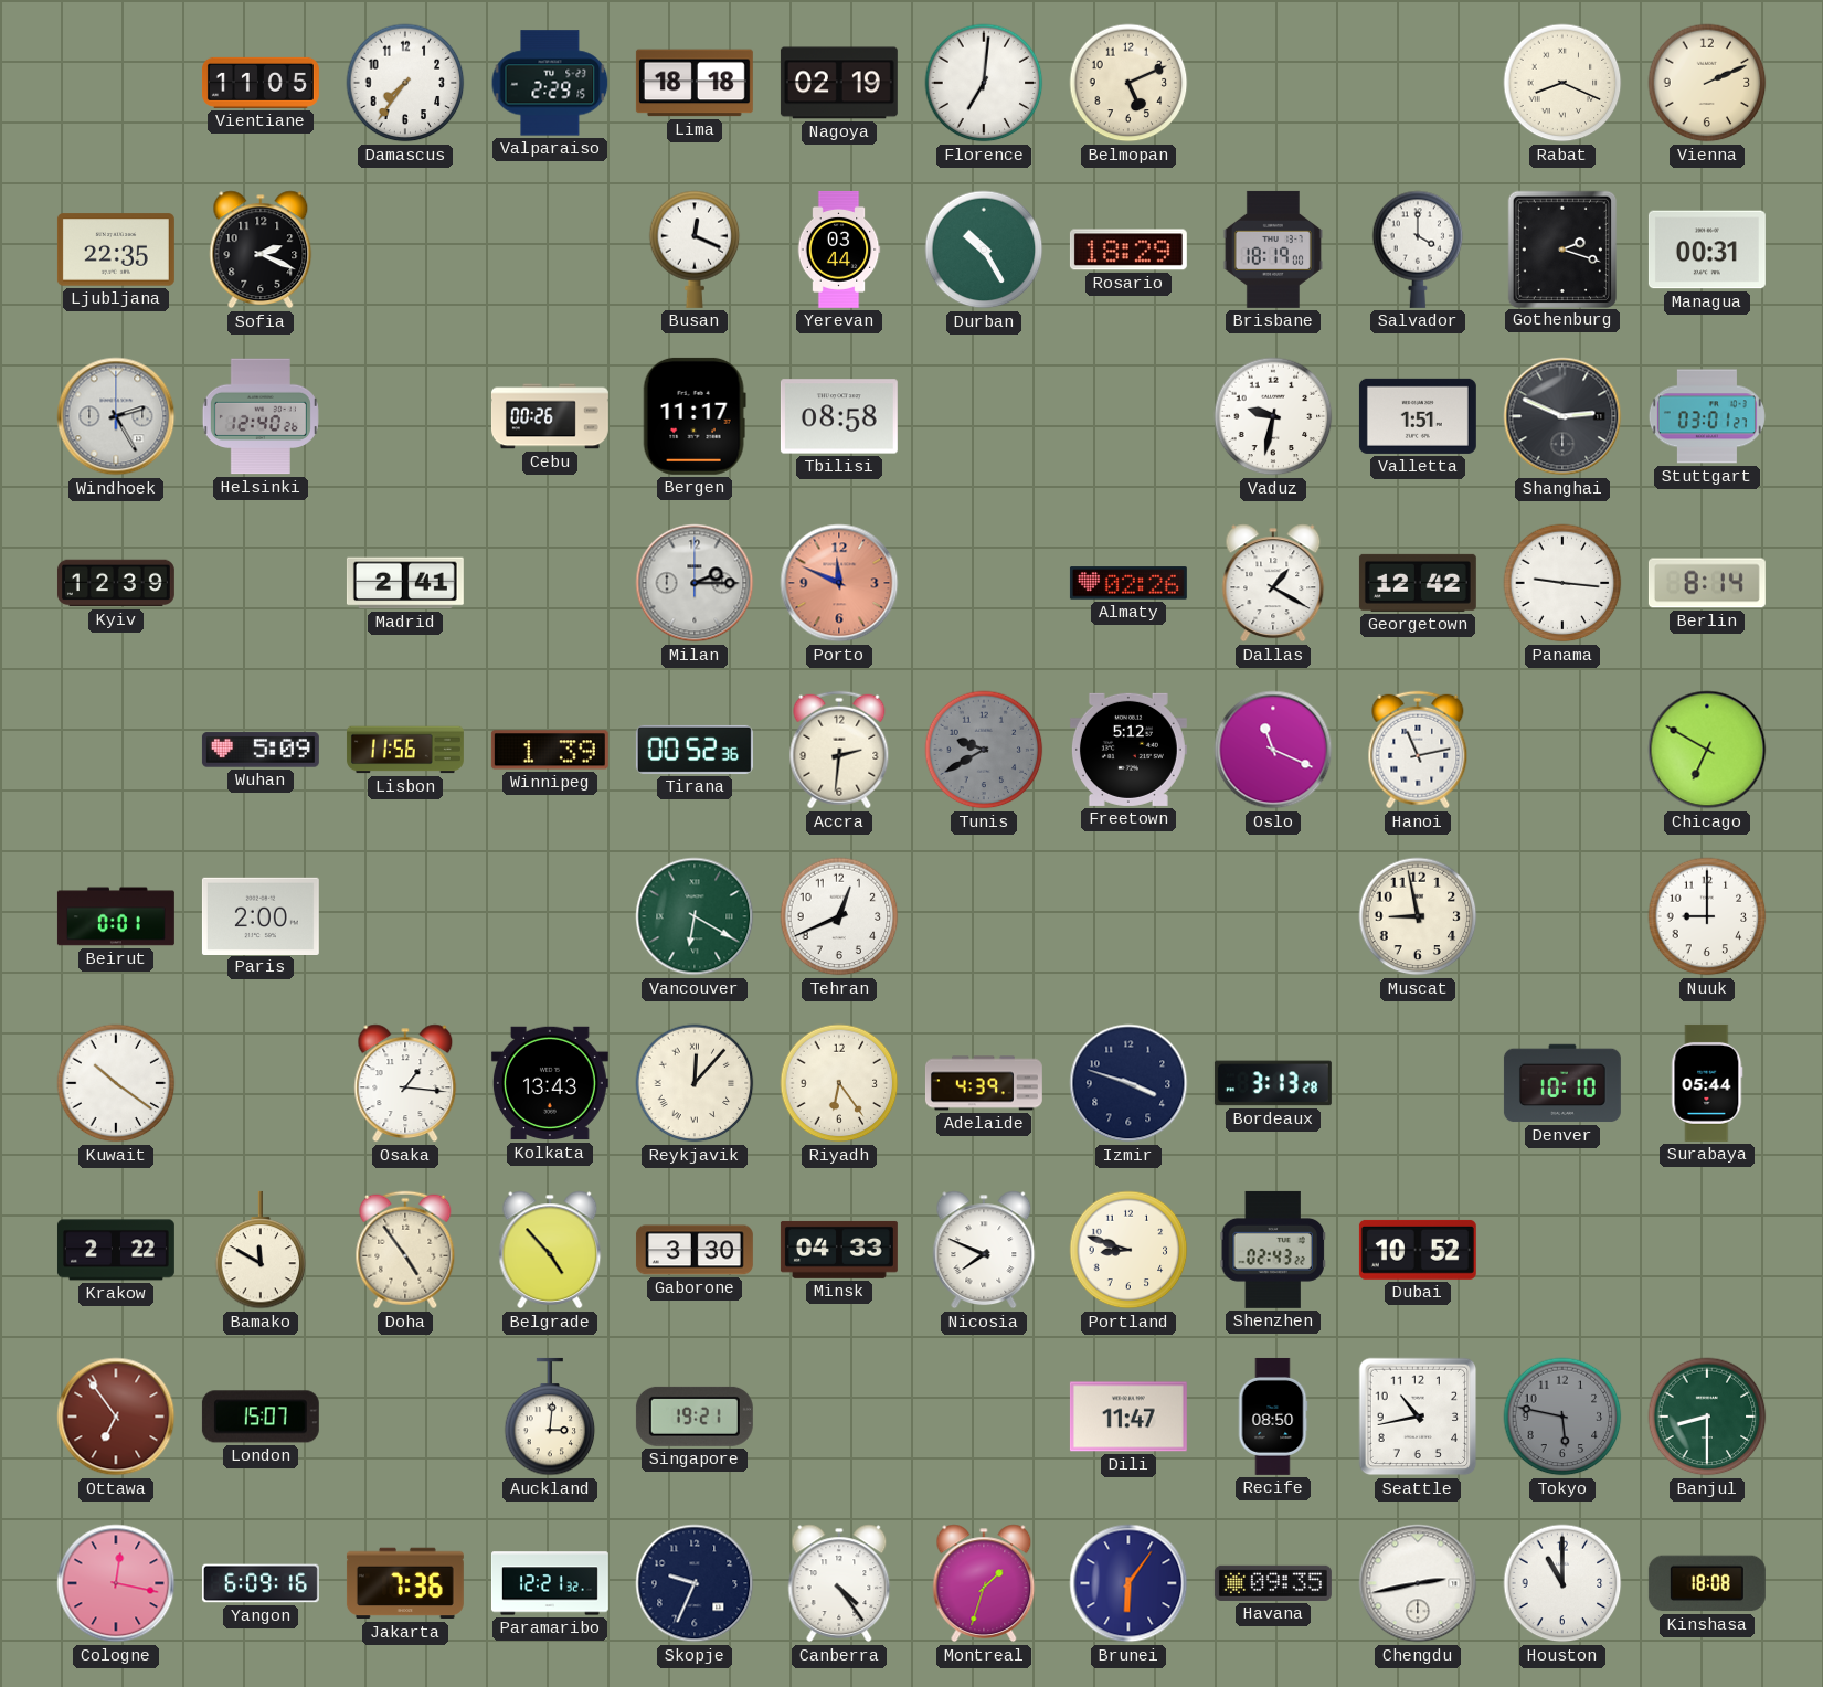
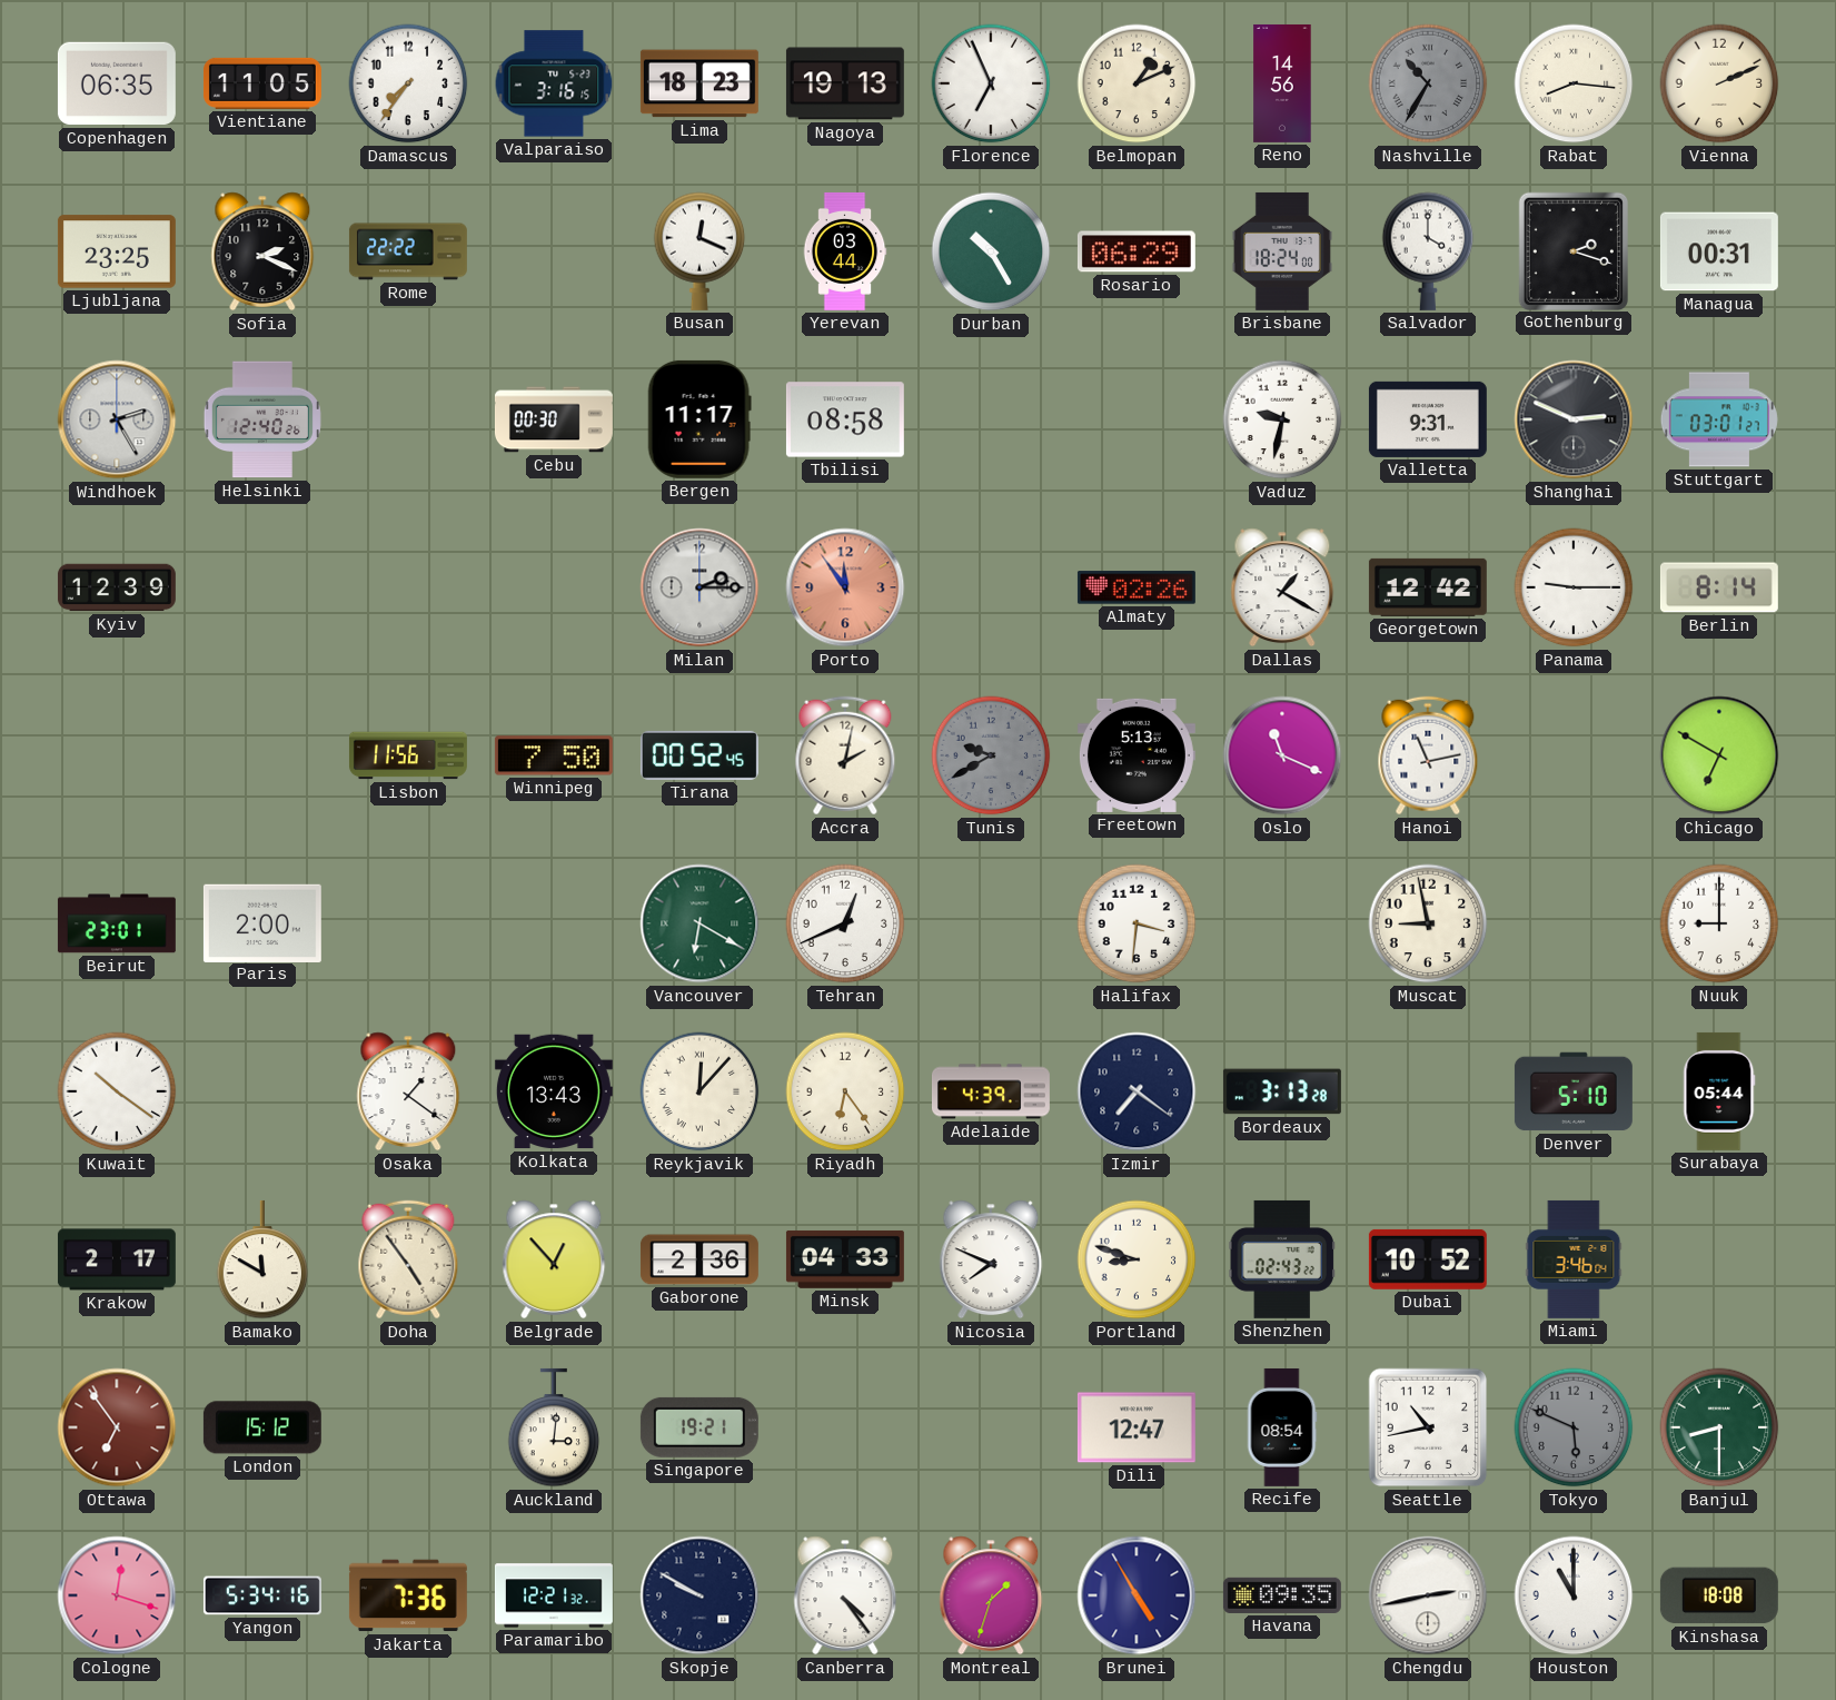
Copenhagen: none -> 06:35
Valparaiso: 2:29 -> 3:16
Lima: 18:18 -> 18:23
Nagoya: 02:19 -> 19:13
Florence: 7:01 -> 6:56
Belmopan: 5:11 -> 1:11
Reno: none -> 14:56
Nashville: none -> 10:35
Rabat: 8:19 -> 8:16
Ljubljana: 22:35 -> 23:25
Rome: none -> 22:22
Rosario: 18:29 -> 06:29
Brisbane: 18:19 -> 18:24
Cebu: 00:26 -> 00:30
Valletta: 1:51 -> 9:31
Madrid: 2:41 -> none
Porto: 11:49 -> 11:54
Panama: 9:16 -> 9:15
Wuhan: 5:09 -> none
Winnipeg: 1:39 -> 7:50
Tirana: 00:52:36 -> 00:52:45
Accra: 2:31 -> 2:02
Freetown: 5:12 -> 5:13
Beirut: 0:01 -> 23:01
Halifax: none -> 3:31
Osaka: 1:16 -> 1:21
Izmir: 3:48 -> 7:21
Denver: 10:10 -> 5:10
Krakow: 2:22 -> 2:17
Belgrade: 4:53 -> 12:53
Gaborone: 3:30 -> 2:36
Miami: none -> 3:46
London: 15:07 -> 15:12
Dili: 11:47 -> 12:47
Recife: 08:50 -> 08:54
Tokyo: 5:47 -> 5:49
Cologne: 12:17 -> 12:18
Yangon: 6:09 -> 5:34
Skopje: 9:34 -> 9:50
Brunei: 6:06 -> 4:55
